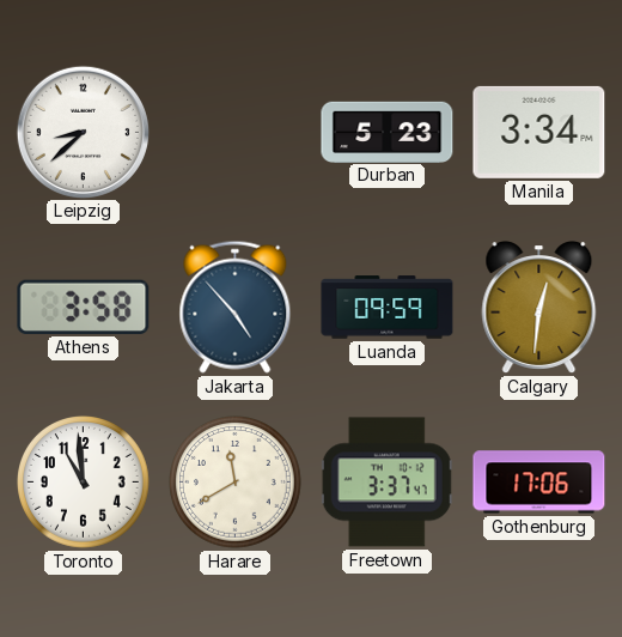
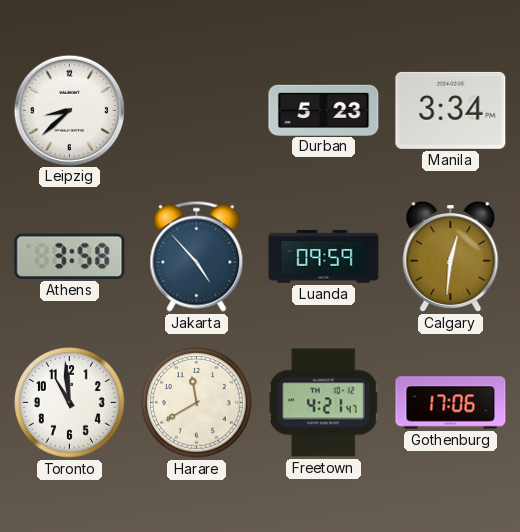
Freetown: 3:37 -> 4:21
